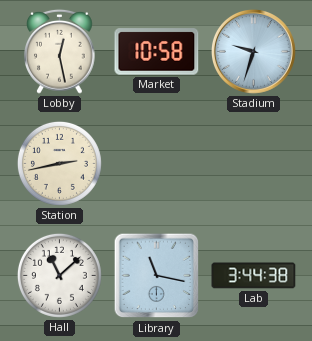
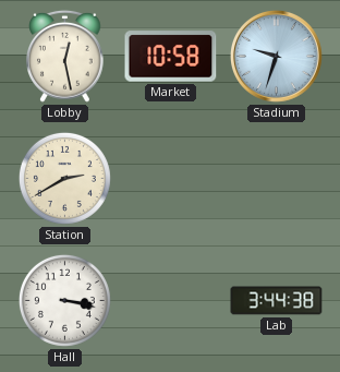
Station: 2:43 -> 2:40
Hall: 11:08 -> 3:17
Library: 11:17 -> none
